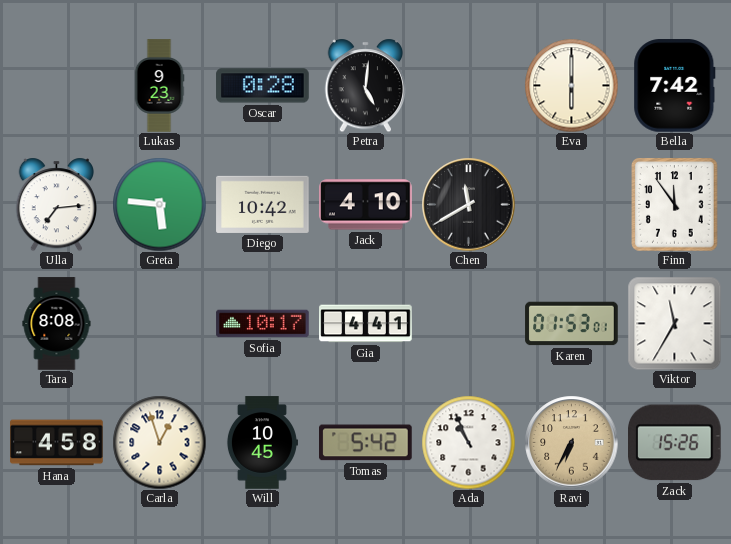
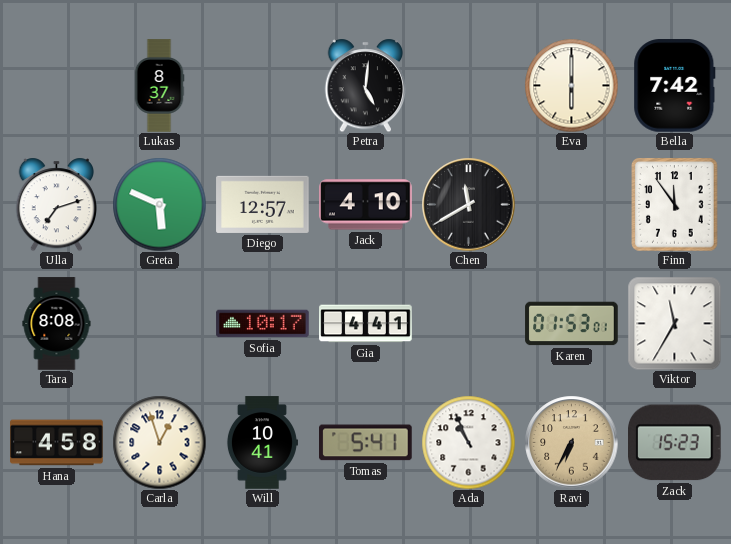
Lukas: 9:23 -> 8:37
Oscar: 0:28 -> none
Ulla: 7:14 -> 7:12
Greta: 5:46 -> 5:49
Diego: 10:42 -> 12:57
Will: 10:45 -> 10:41
Tomas: 5:42 -> 5:41
Zack: 15:26 -> 15:23
